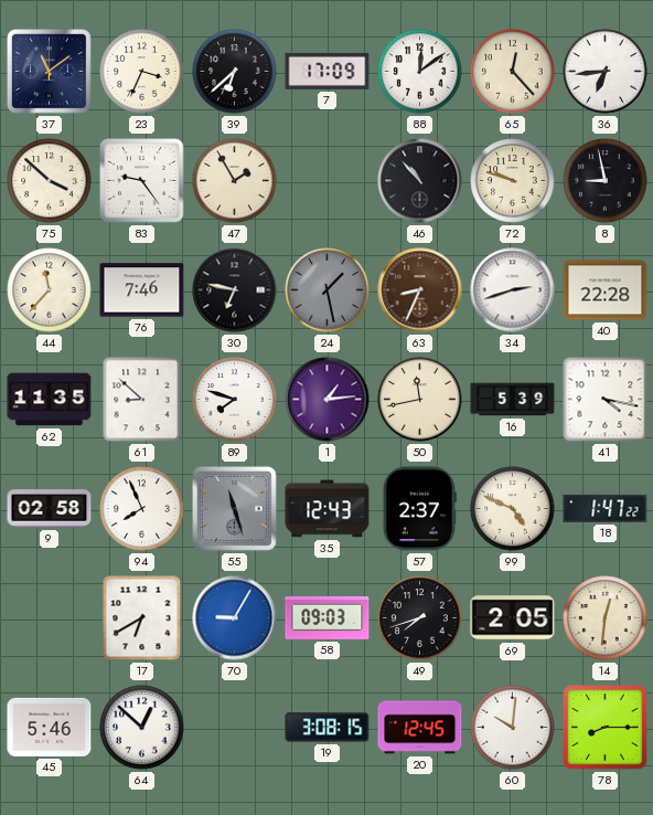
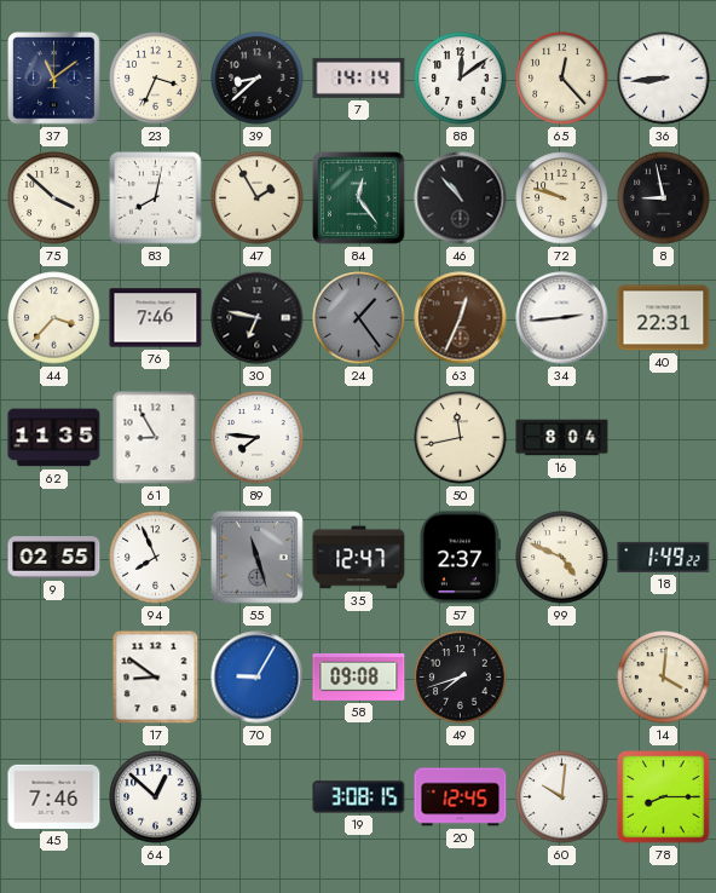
39: 6:38 -> 8:38
7: 17:09 -> 14:14
36: 6:44 -> 8:44
83: 9:24 -> 8:02
84: none -> 12:24
44: 11:37 -> 3:37
24: 1:28 -> 1:24
63: 8:34 -> 12:34
34: 2:42 -> 2:44
40: 22:28 -> 22:31
61: 8:52 -> 8:55
89: 7:48 -> 7:46
1: 1:14 -> none
16: 5:39 -> 8:04
41: 4:17 -> none
9: 02:58 -> 02:55
35: 12:43 -> 12:47
18: 1:47 -> 1:49
17: 6:40 -> 8:51
58: 09:03 -> 09:08
69: 2:05 -> none
14: 12:31 -> 4:01
45: 5:46 -> 7:46
